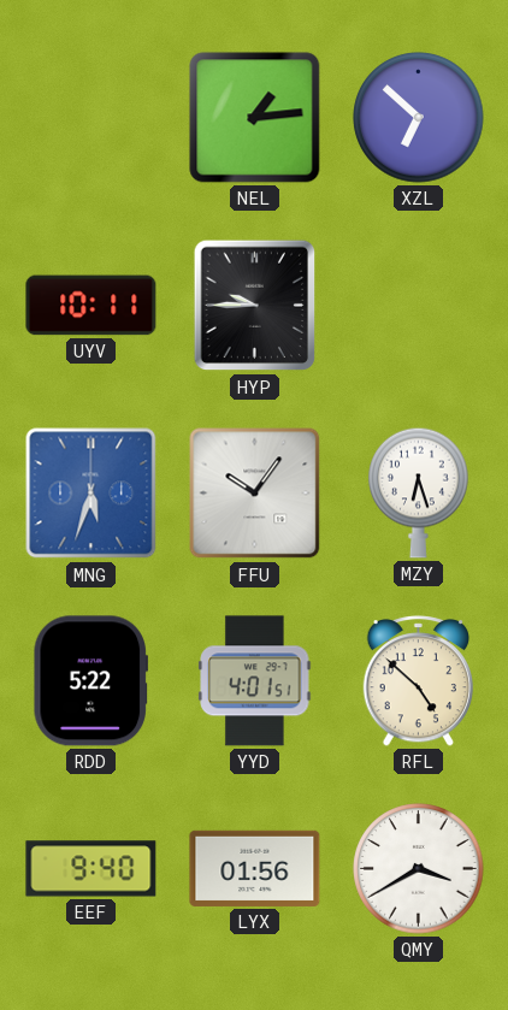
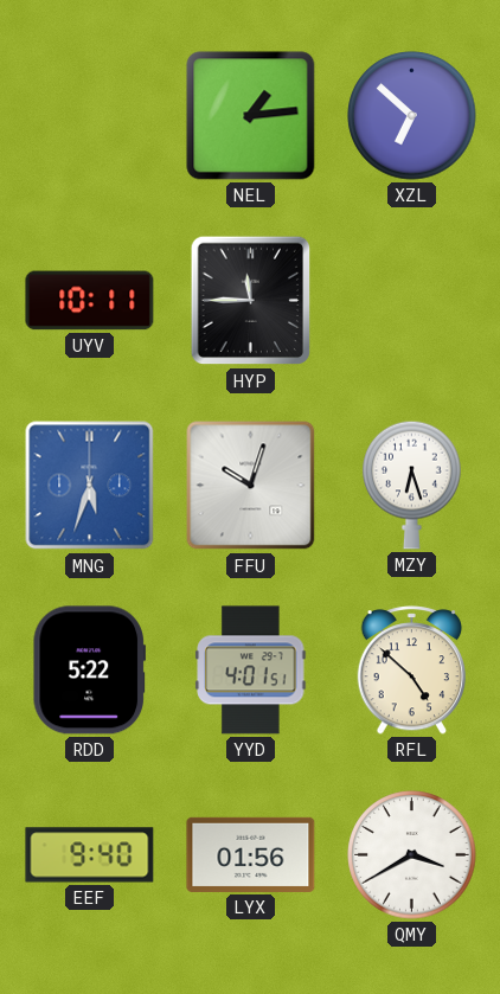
HYP: 9:45 -> 11:45
FFU: 10:06 -> 10:03
